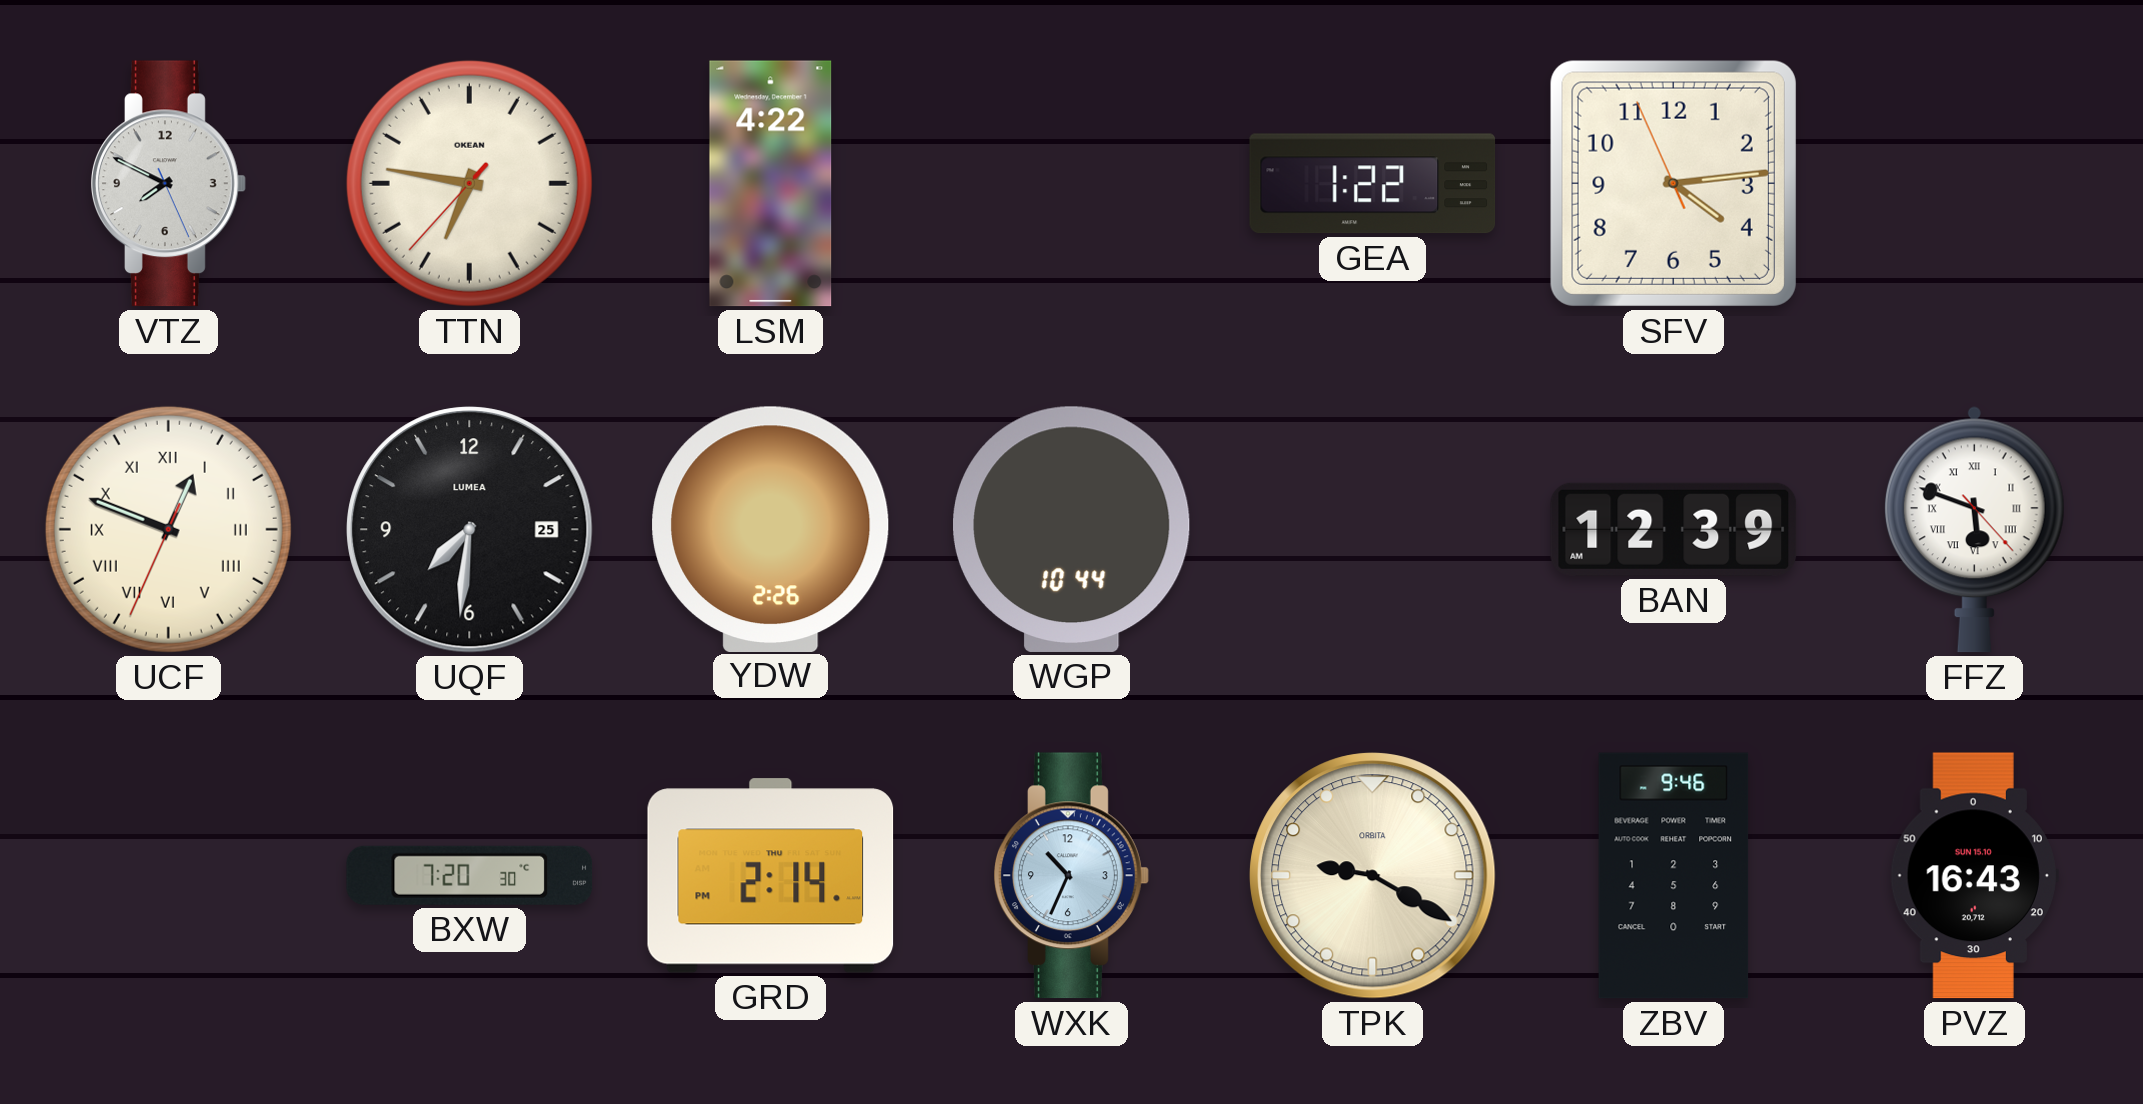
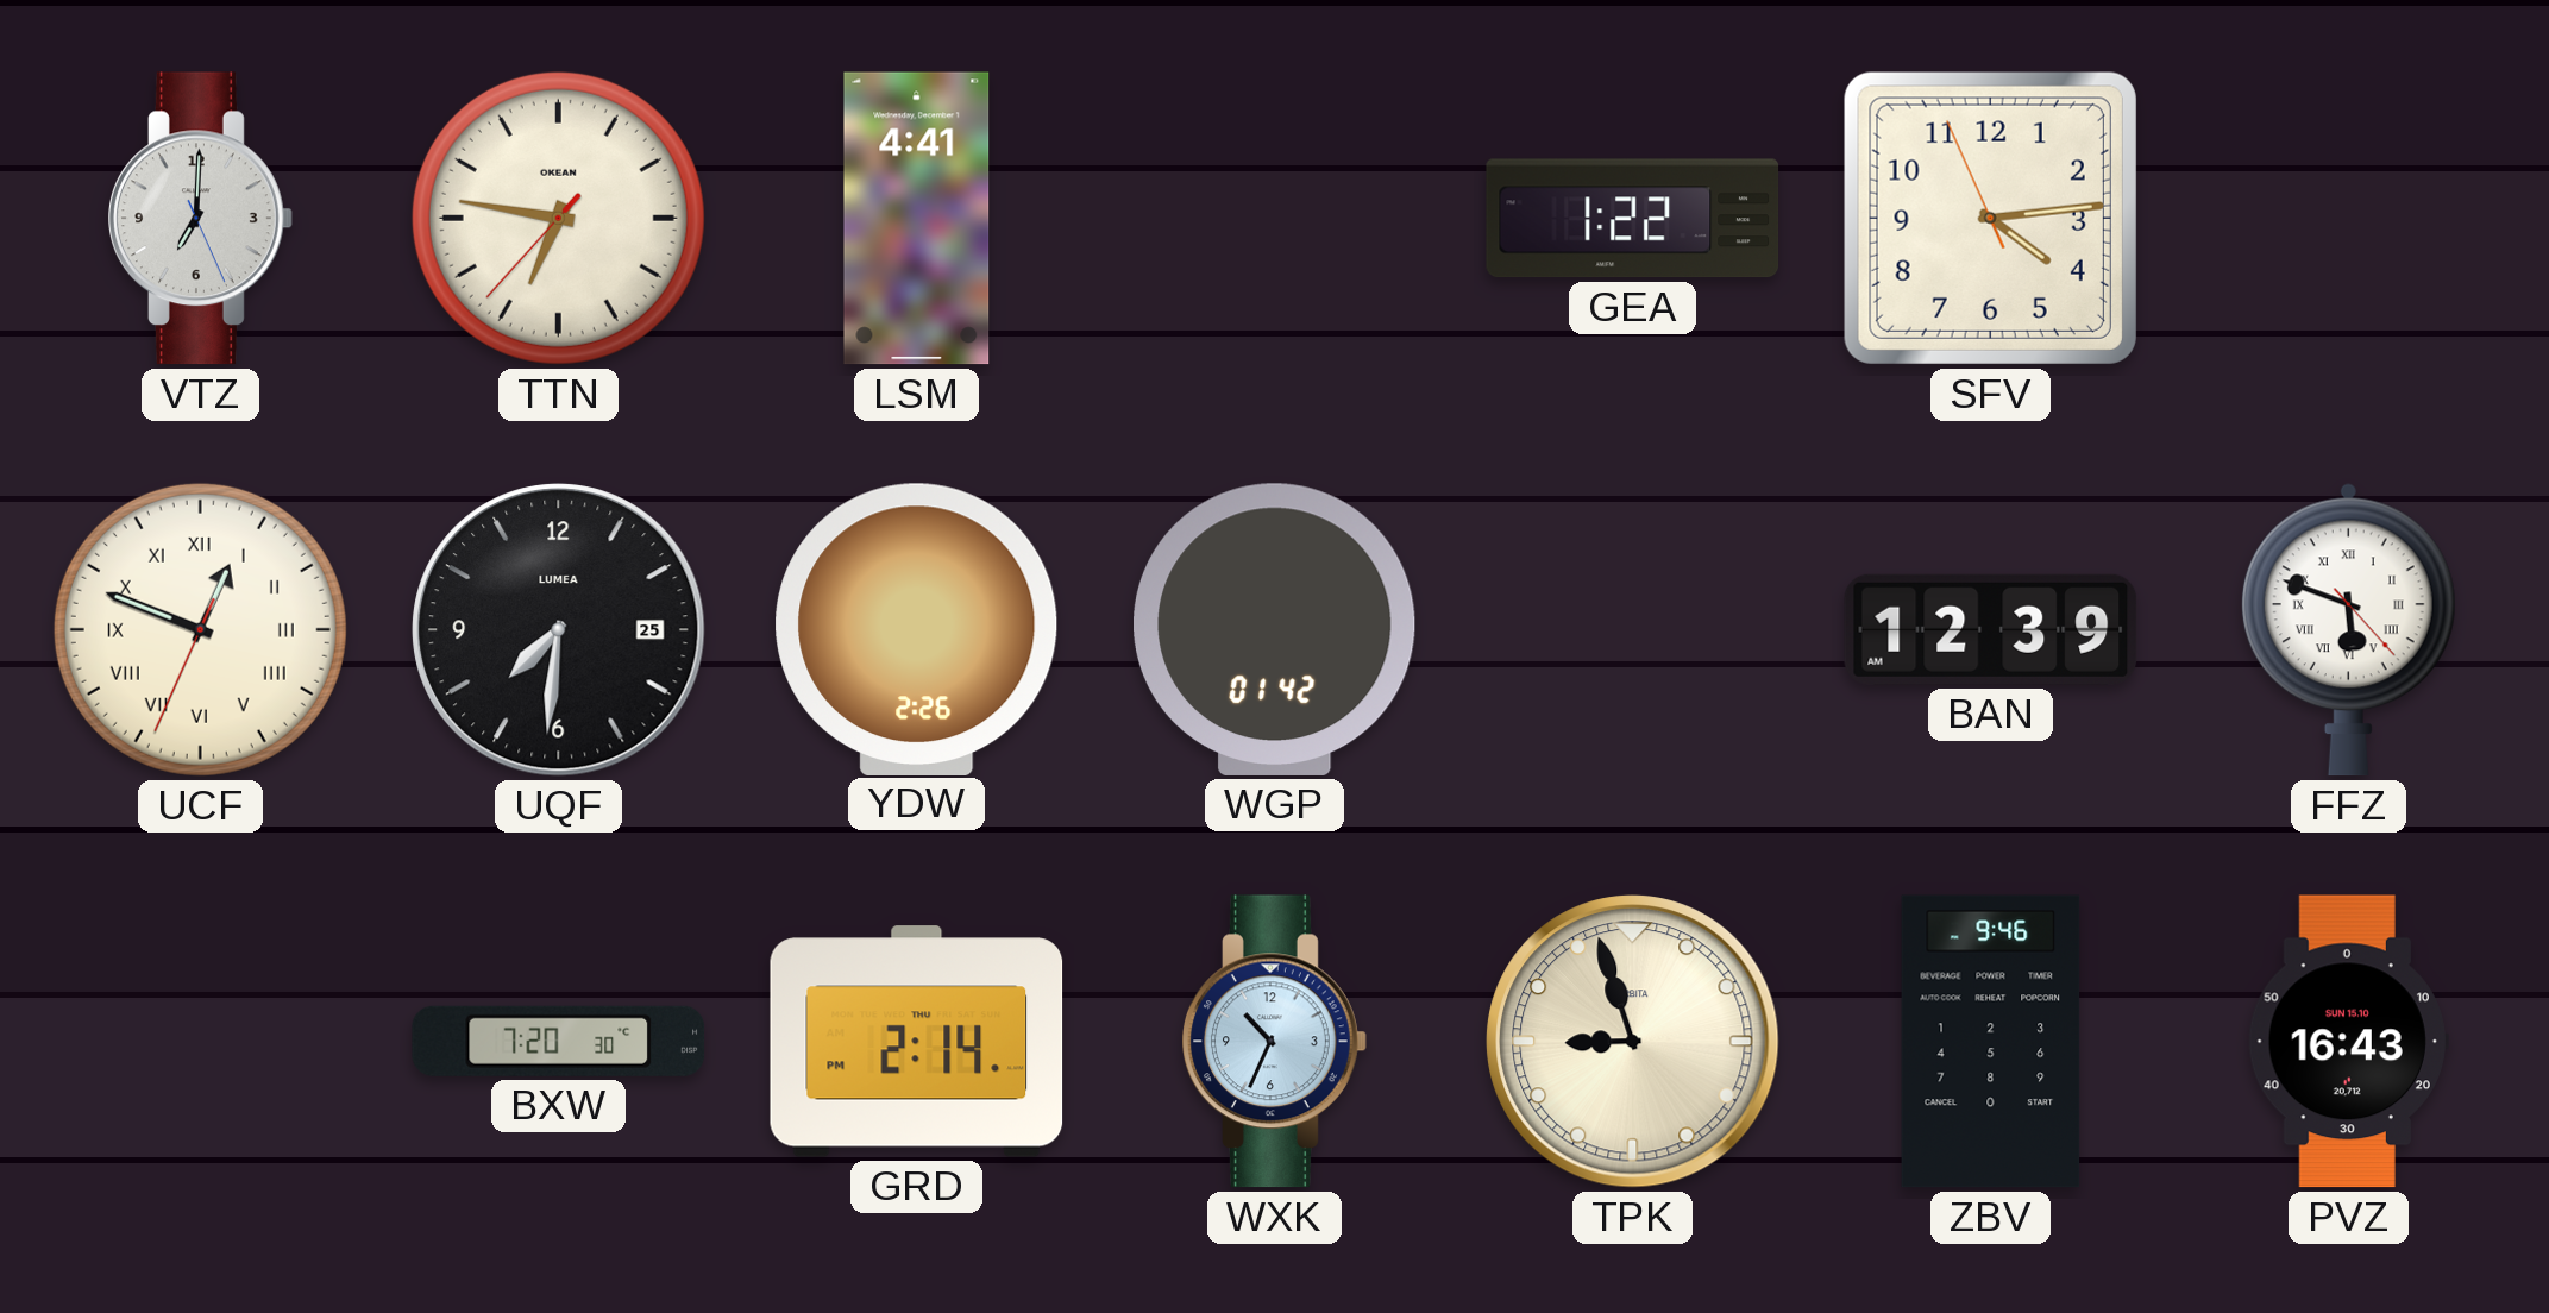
VTZ: 7:49 -> 7:00
LSM: 4:22 -> 4:41
WGP: 10:44 -> 01:42
TPK: 9:20 -> 8:57
